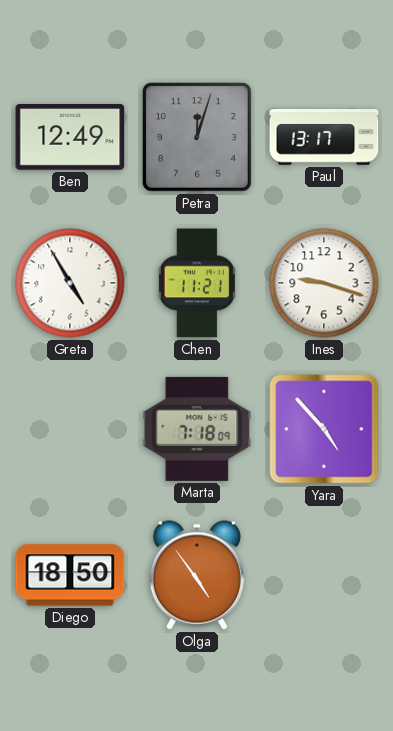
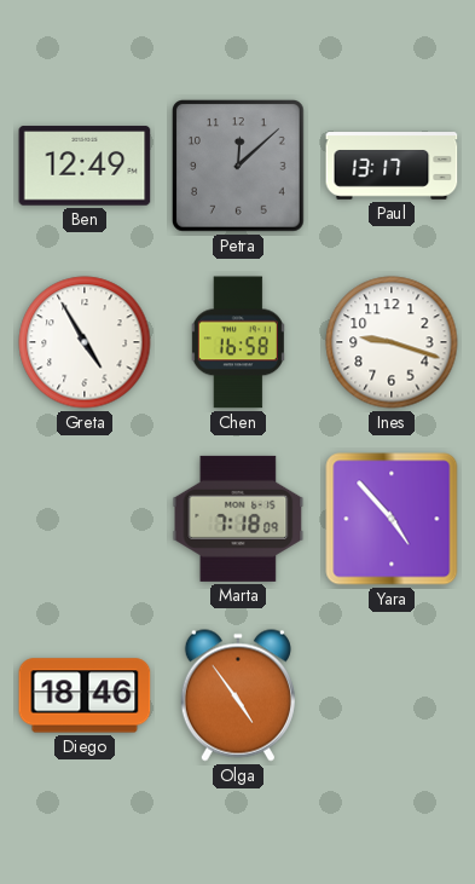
Petra: 12:03 -> 12:08
Chen: 11:21 -> 16:58
Diego: 18:50 -> 18:46
